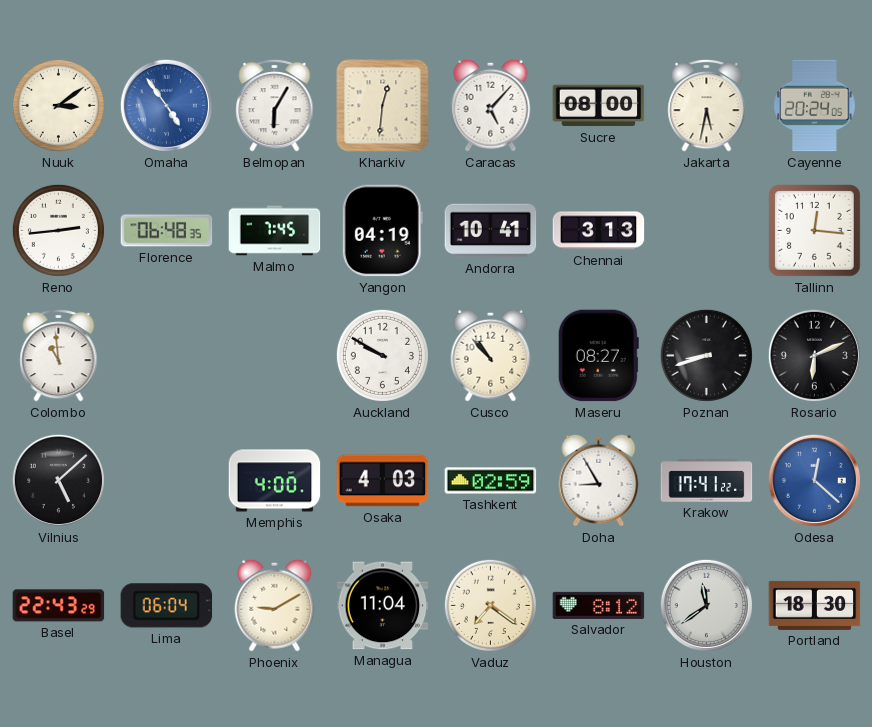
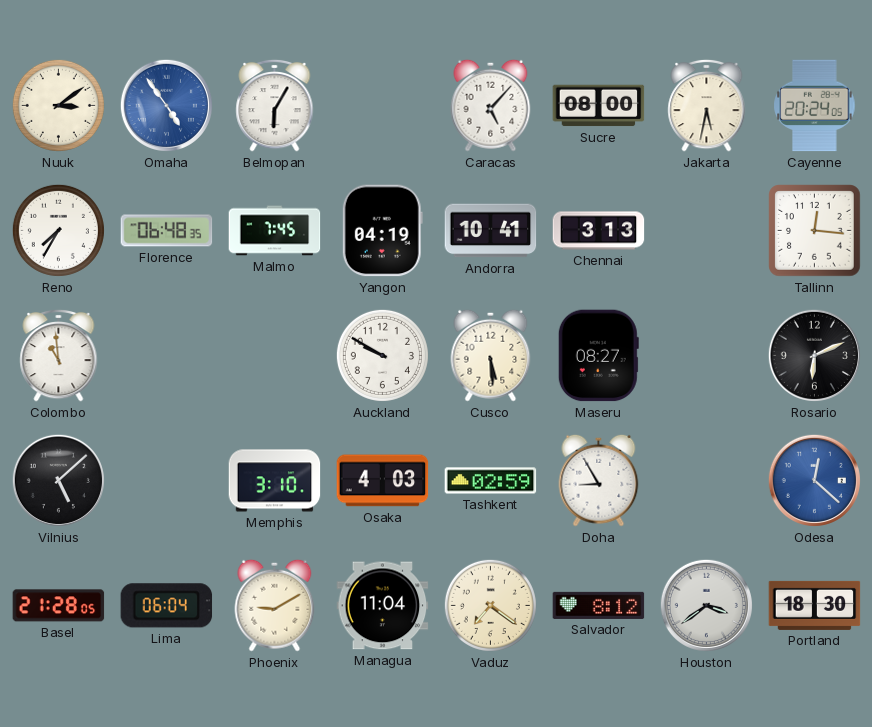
Kharkiv: 12:31 -> none
Reno: 2:44 -> 7:35
Cusco: 10:53 -> 5:29
Poznan: 8:42 -> none
Memphis: 4:00 -> 3:10
Krakow: 17:41 -> none
Basel: 22:43 -> 21:28
Houston: 11:39 -> 3:39
